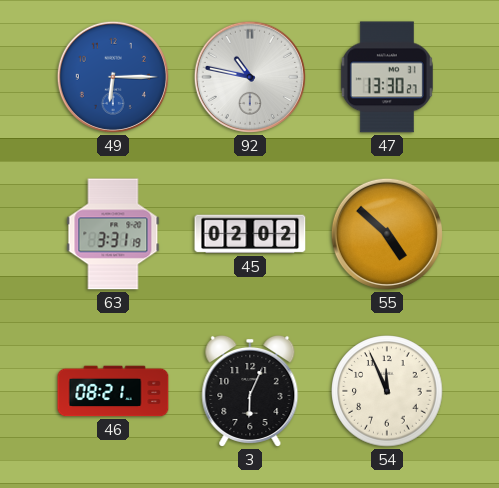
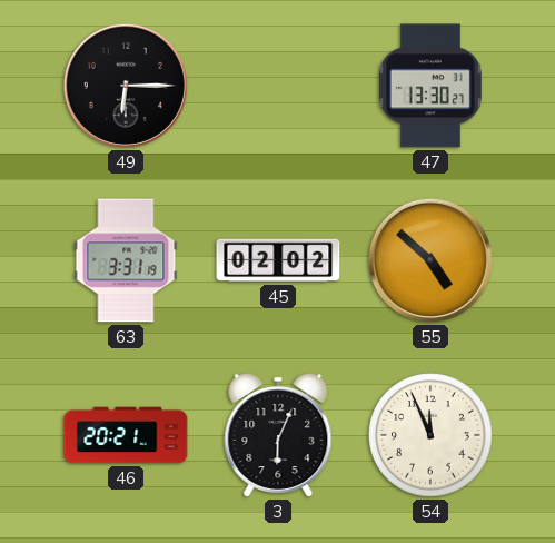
49 dial: blue -> black
92: 10:47 -> none
46: 08:21 -> 20:21
